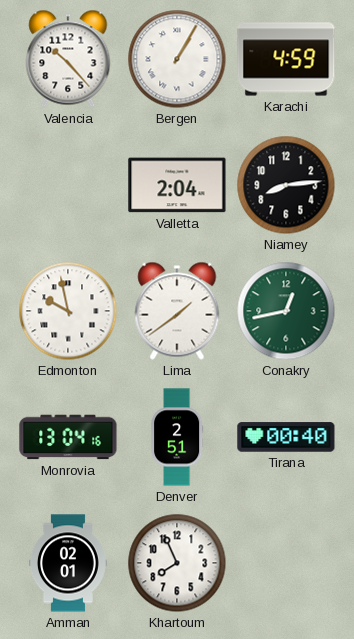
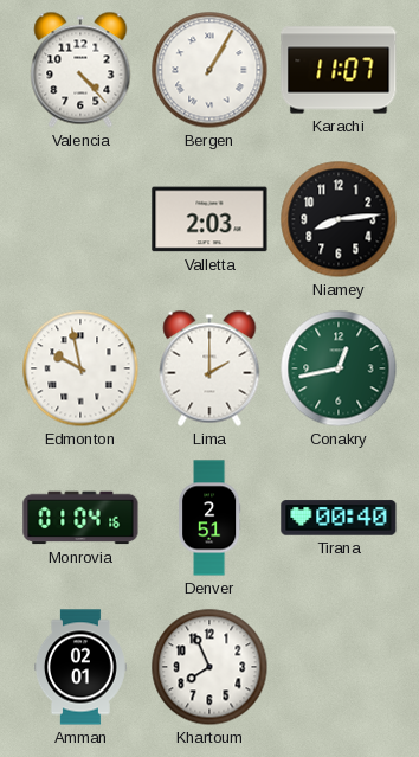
Valencia: 10:23 -> 4:23
Karachi: 4:59 -> 11:07
Valletta: 2:04 -> 2:03
Lima: 1:39 -> 2:00
Monrovia: 13:04 -> 01:04
